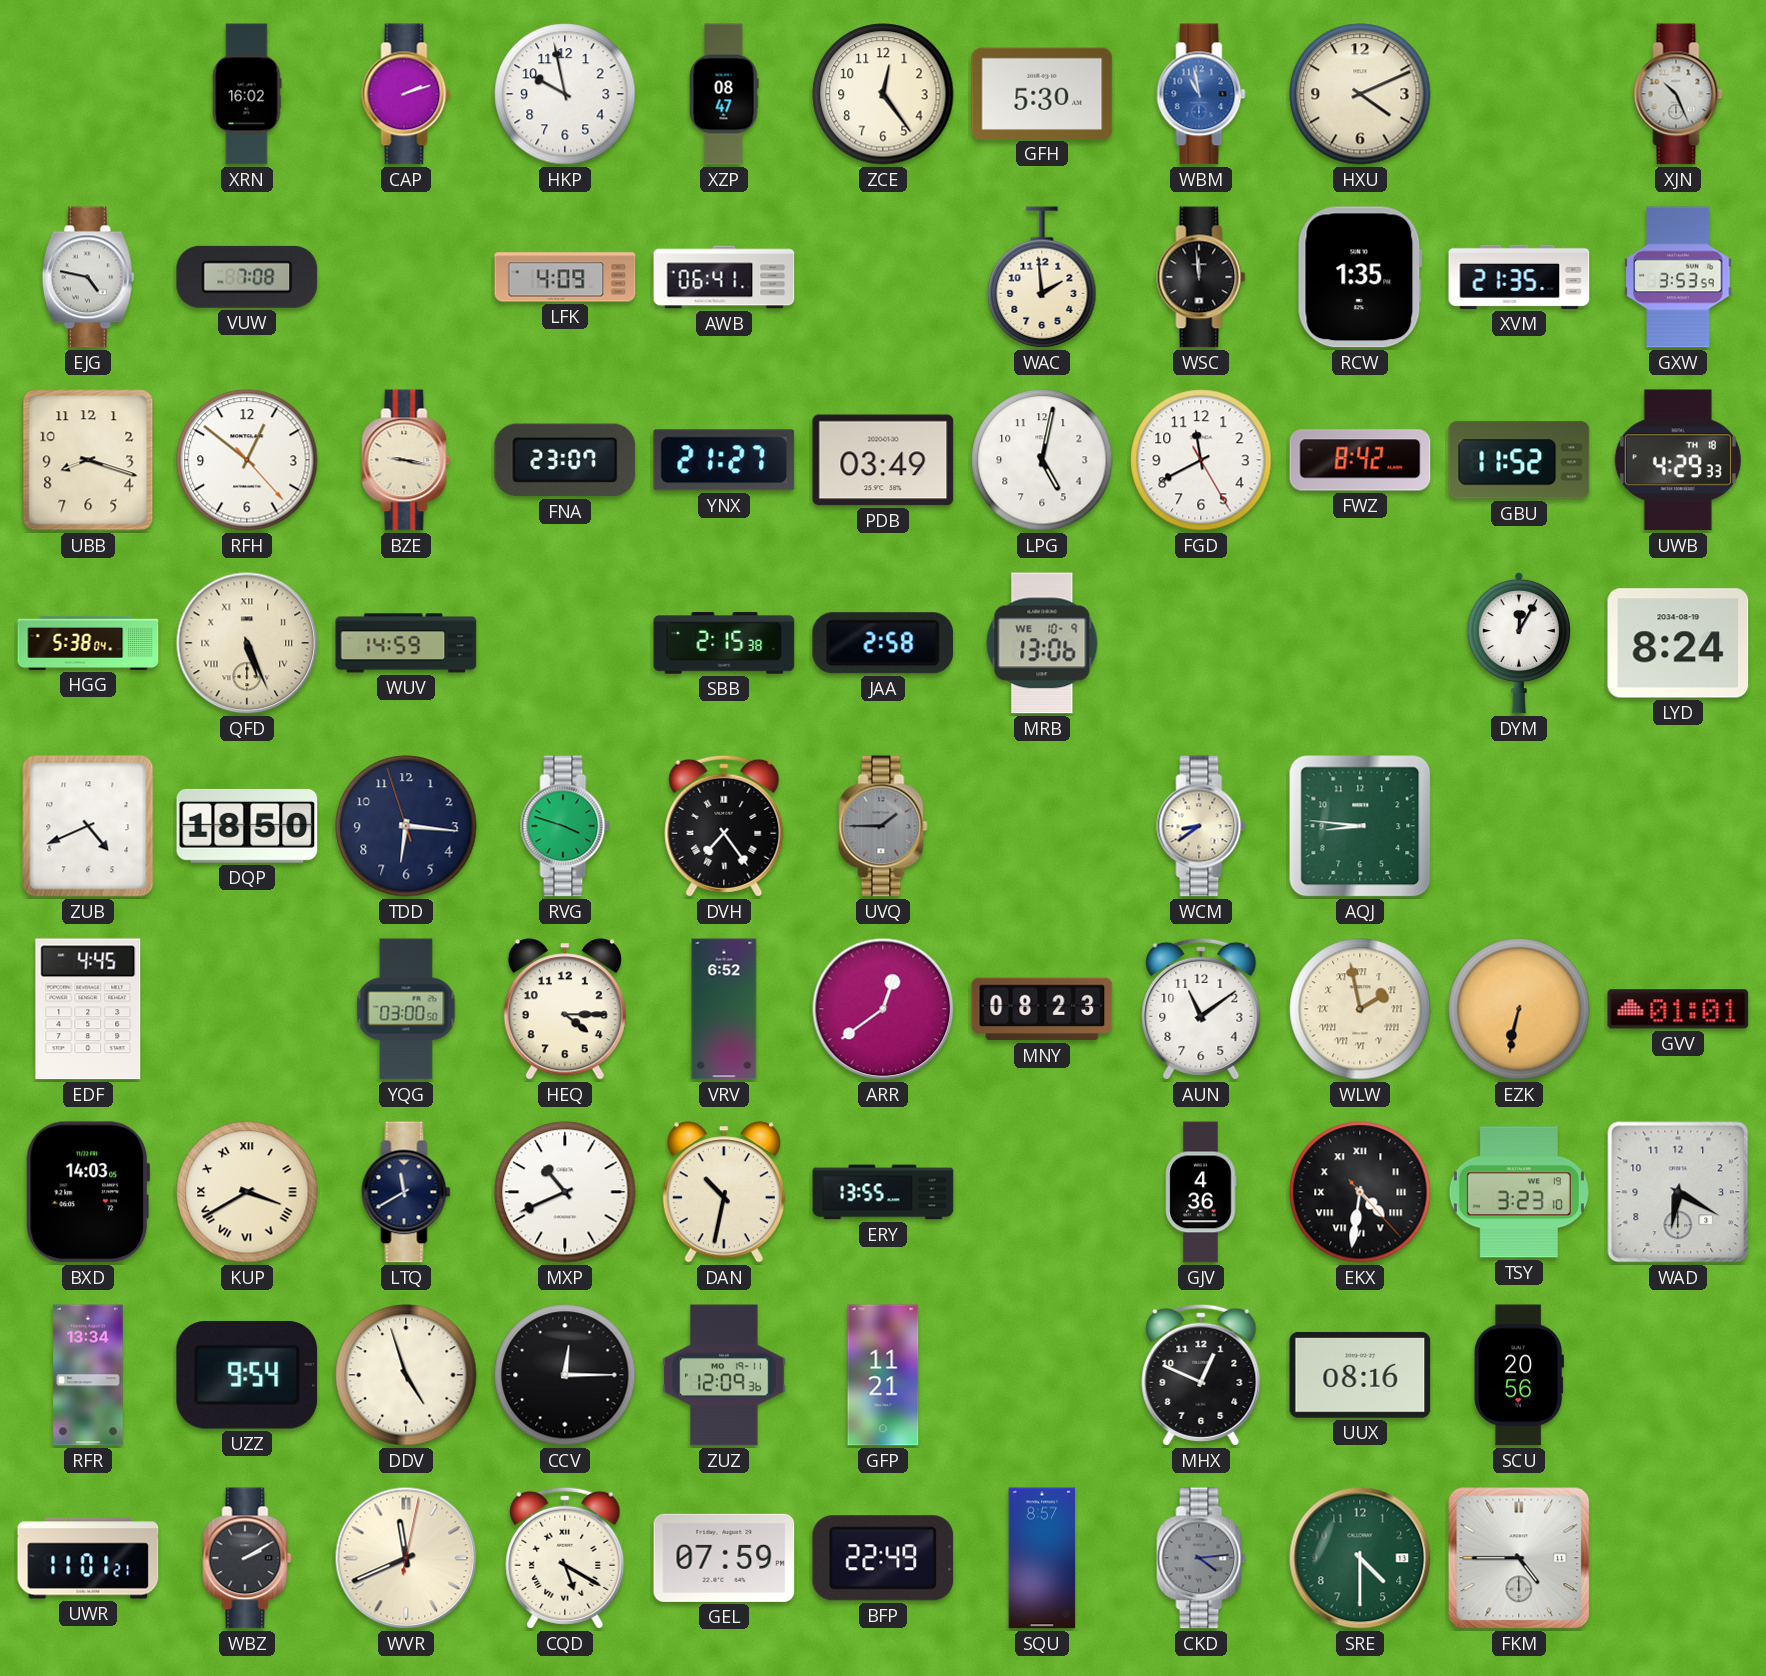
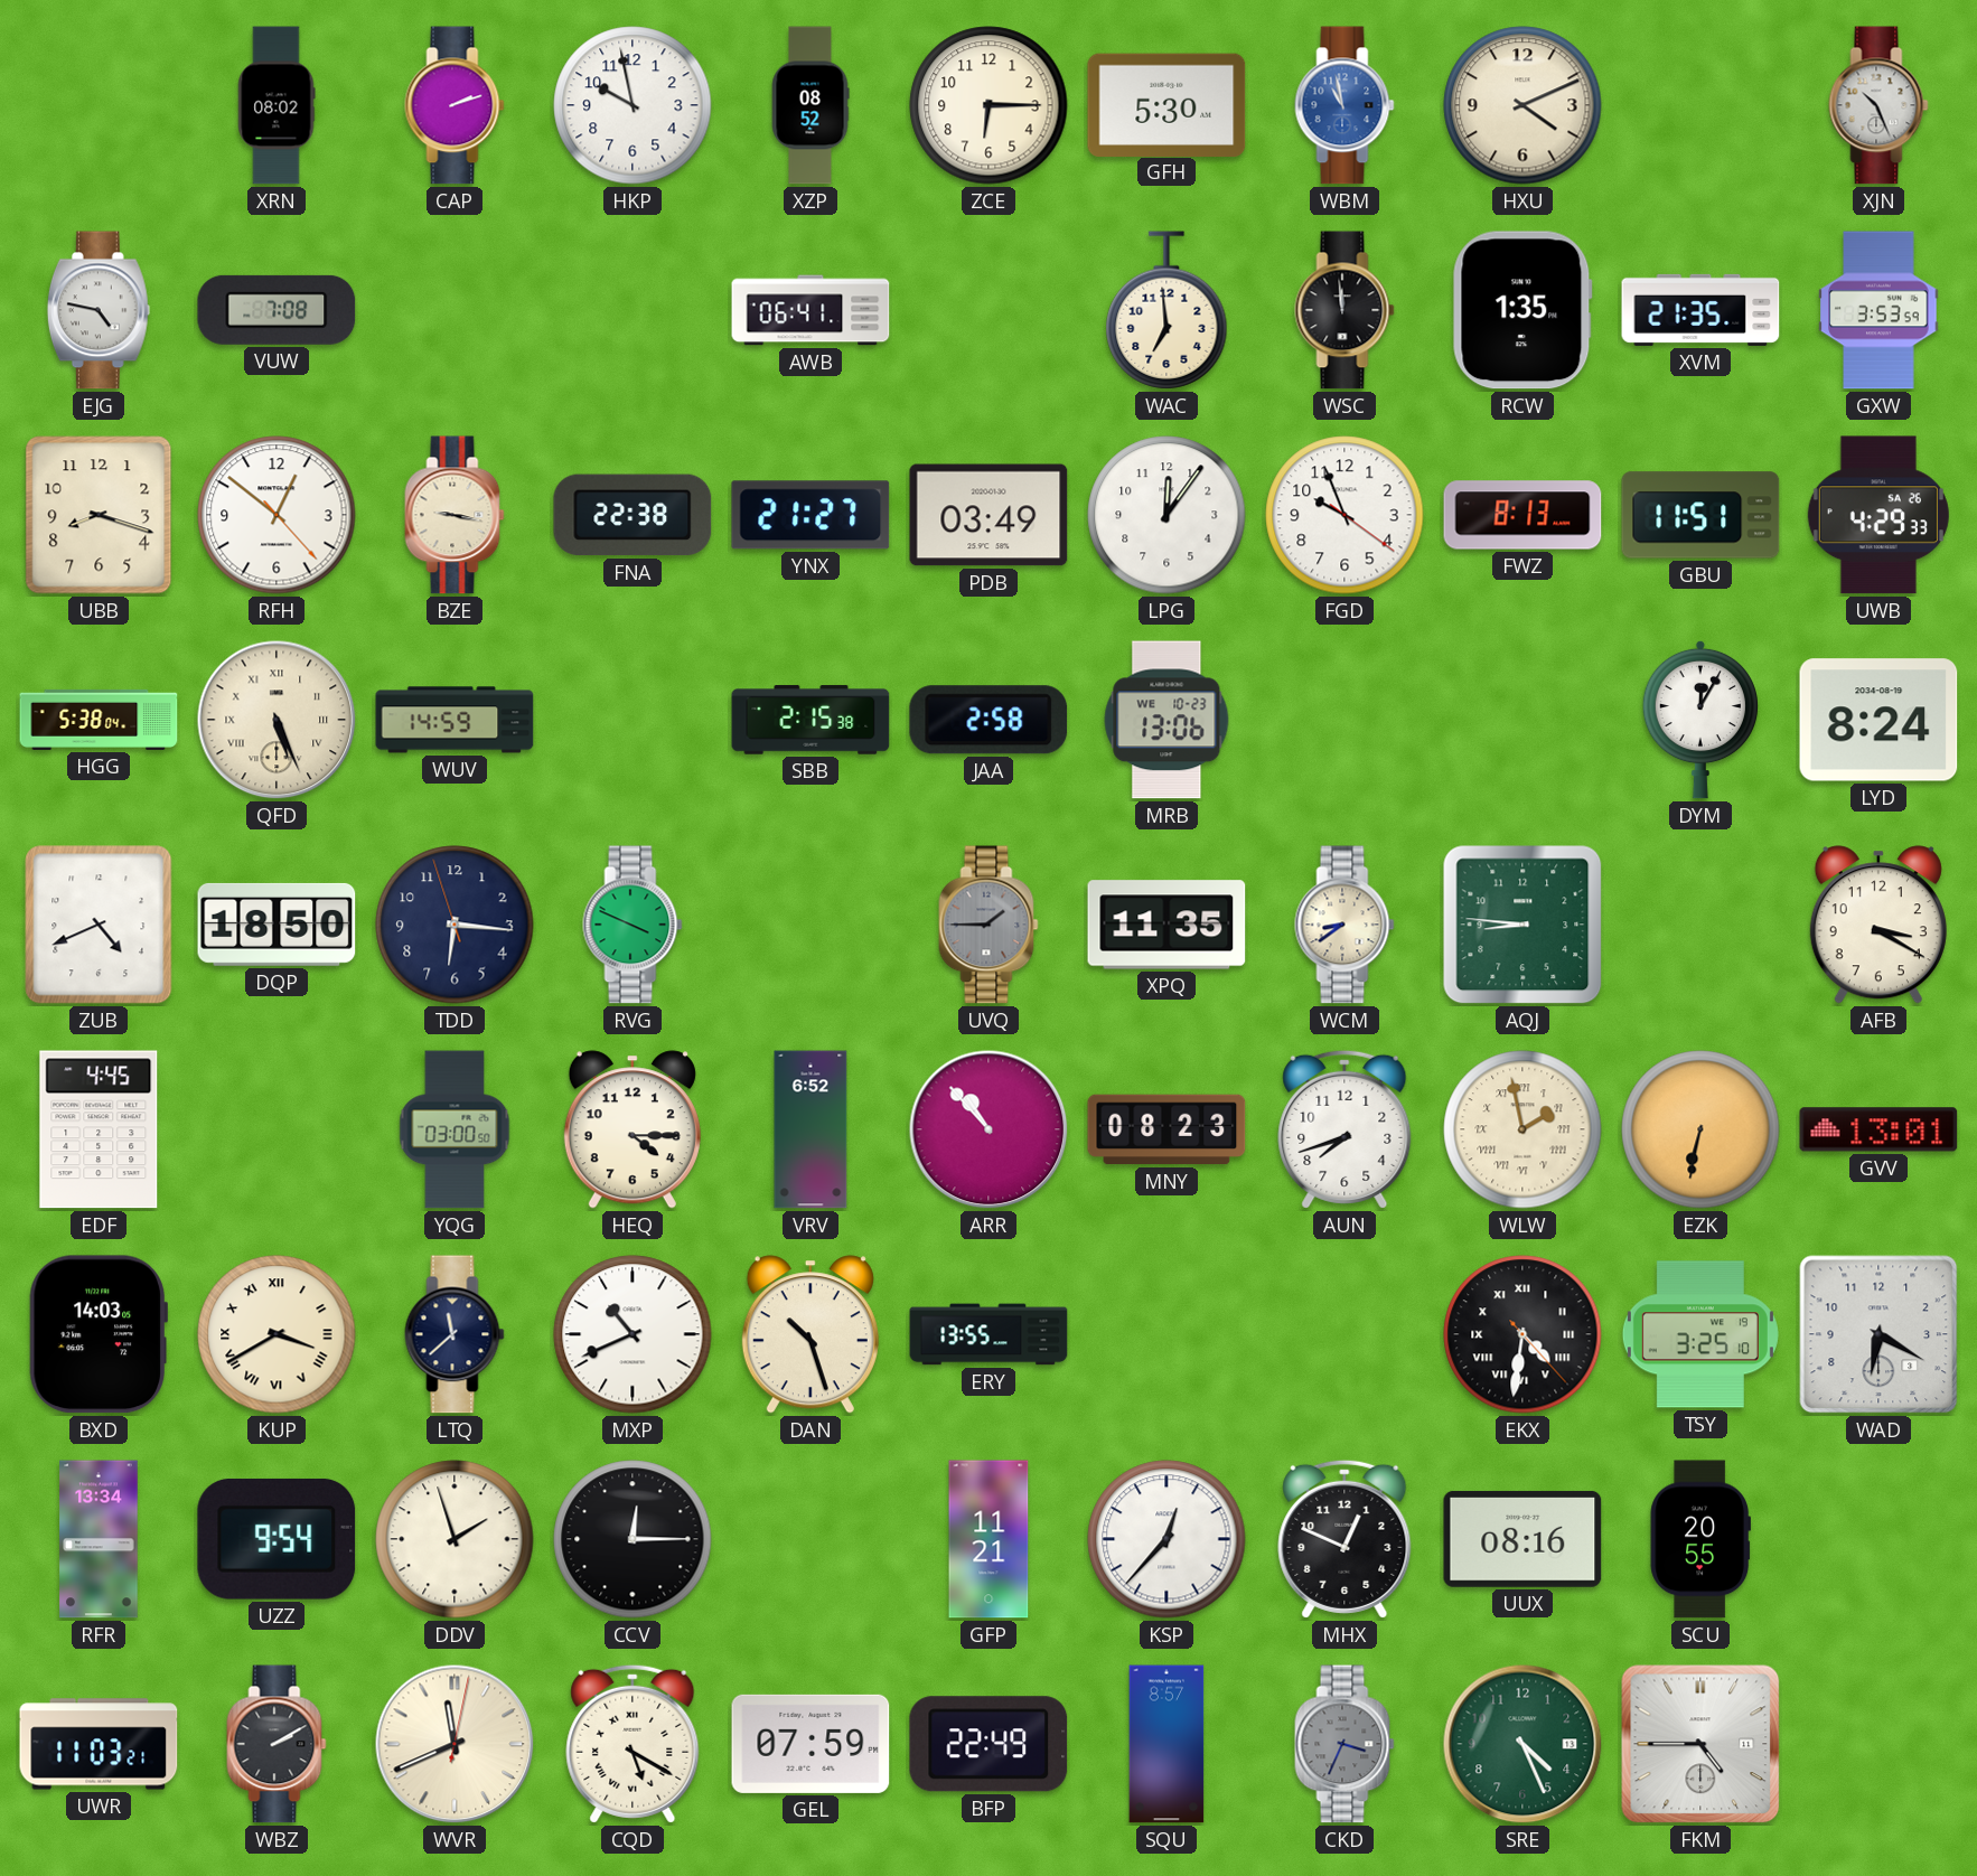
XRN: 16:02 -> 08:02
XZP: 08:47 -> 08:52
ZCE: 12:24 -> 6:15
LFK: 4:09 -> none
WAC: 1:59 -> 6:59
FNA: 23:07 -> 22:38
LPG: 5:02 -> 12:06
FGD: 11:40 -> 9:56
FWZ: 8:42 -> 8:13
GBU: 11:52 -> 11:51
UWB date: TH 18 -> SA 26
MRB date: WE 10-9 -> WE 10-23
RVG: 3:48 -> 3:49
DVH: 7:24 -> none
XPQ: none -> 11:35
AFB: none -> 3:20
ARR: 12:39 -> 10:53
AUN: 11:09 -> 7:42
GVV: 01:01 -> 13:01
LTQ: 11:40 -> 11:38
DAN: 10:32 -> 10:27
GJV: 4:36 -> none
TSY: 3:23 -> 3:25
DDV: 4:57 -> 1:57
ZUZ: 12:09 -> none
KSP: none -> 12:37
SCU: 20:56 -> 20:55
UWR: 11:01 -> 11:03
CKD: 4:14 -> 3:34
SRE: 4:30 -> 4:26
